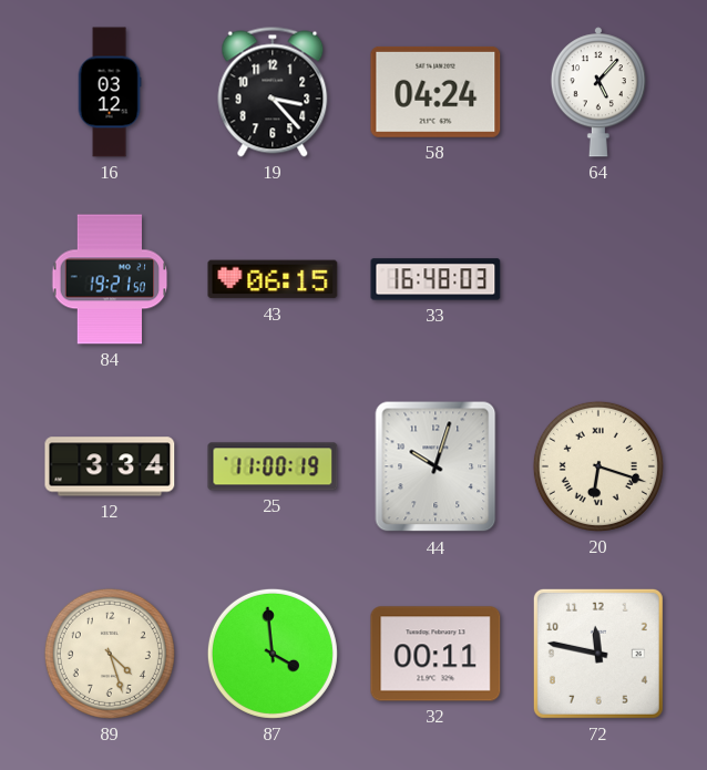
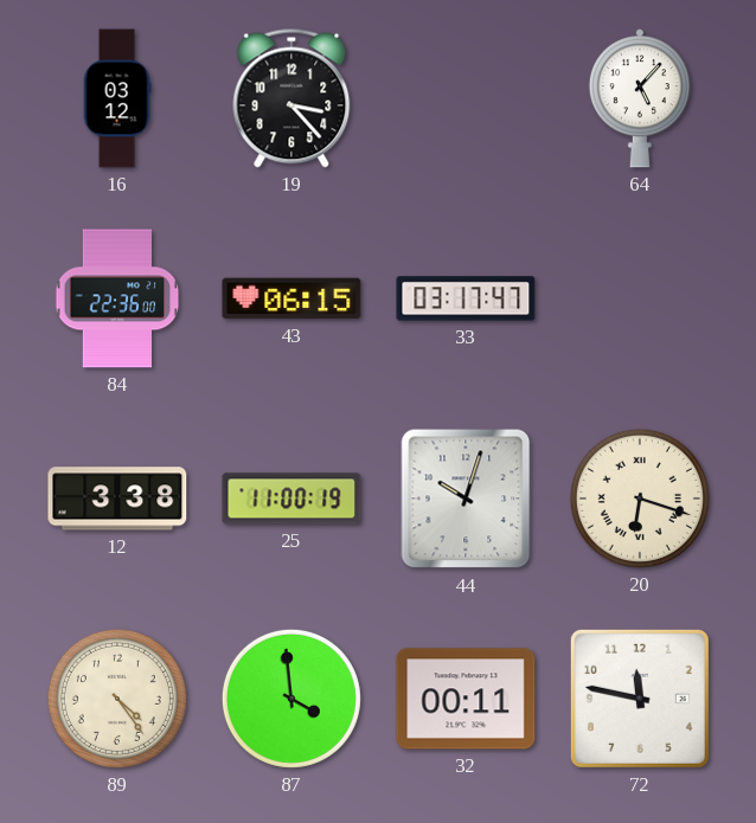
58: 04:24 -> none
84: 19:21 -> 22:36
33: 16:48 -> 03:17
12: 3:34 -> 3:38
89: 4:27 -> 4:24
